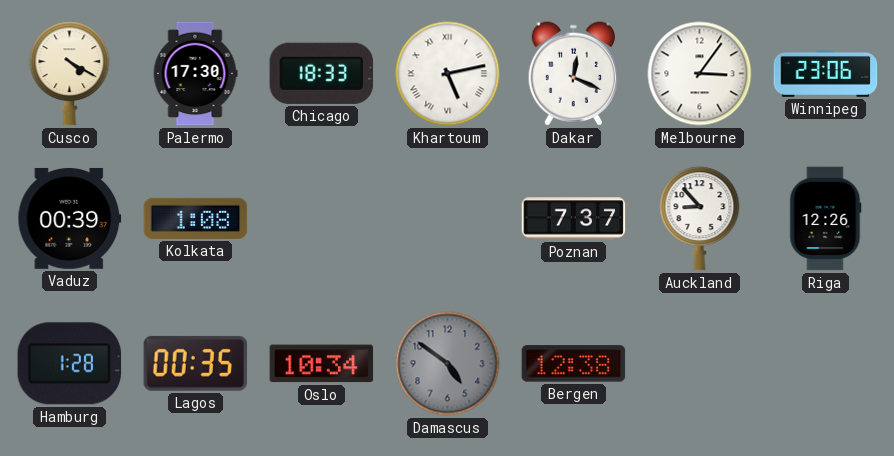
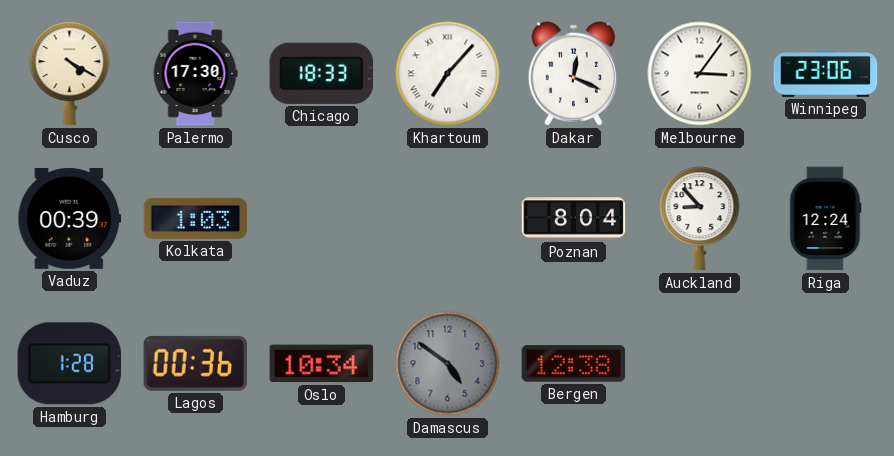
Khartoum: 5:13 -> 7:07
Kolkata: 1:08 -> 1:03
Poznan: 7:37 -> 8:04
Riga: 12:26 -> 12:24
Lagos: 00:35 -> 00:36
